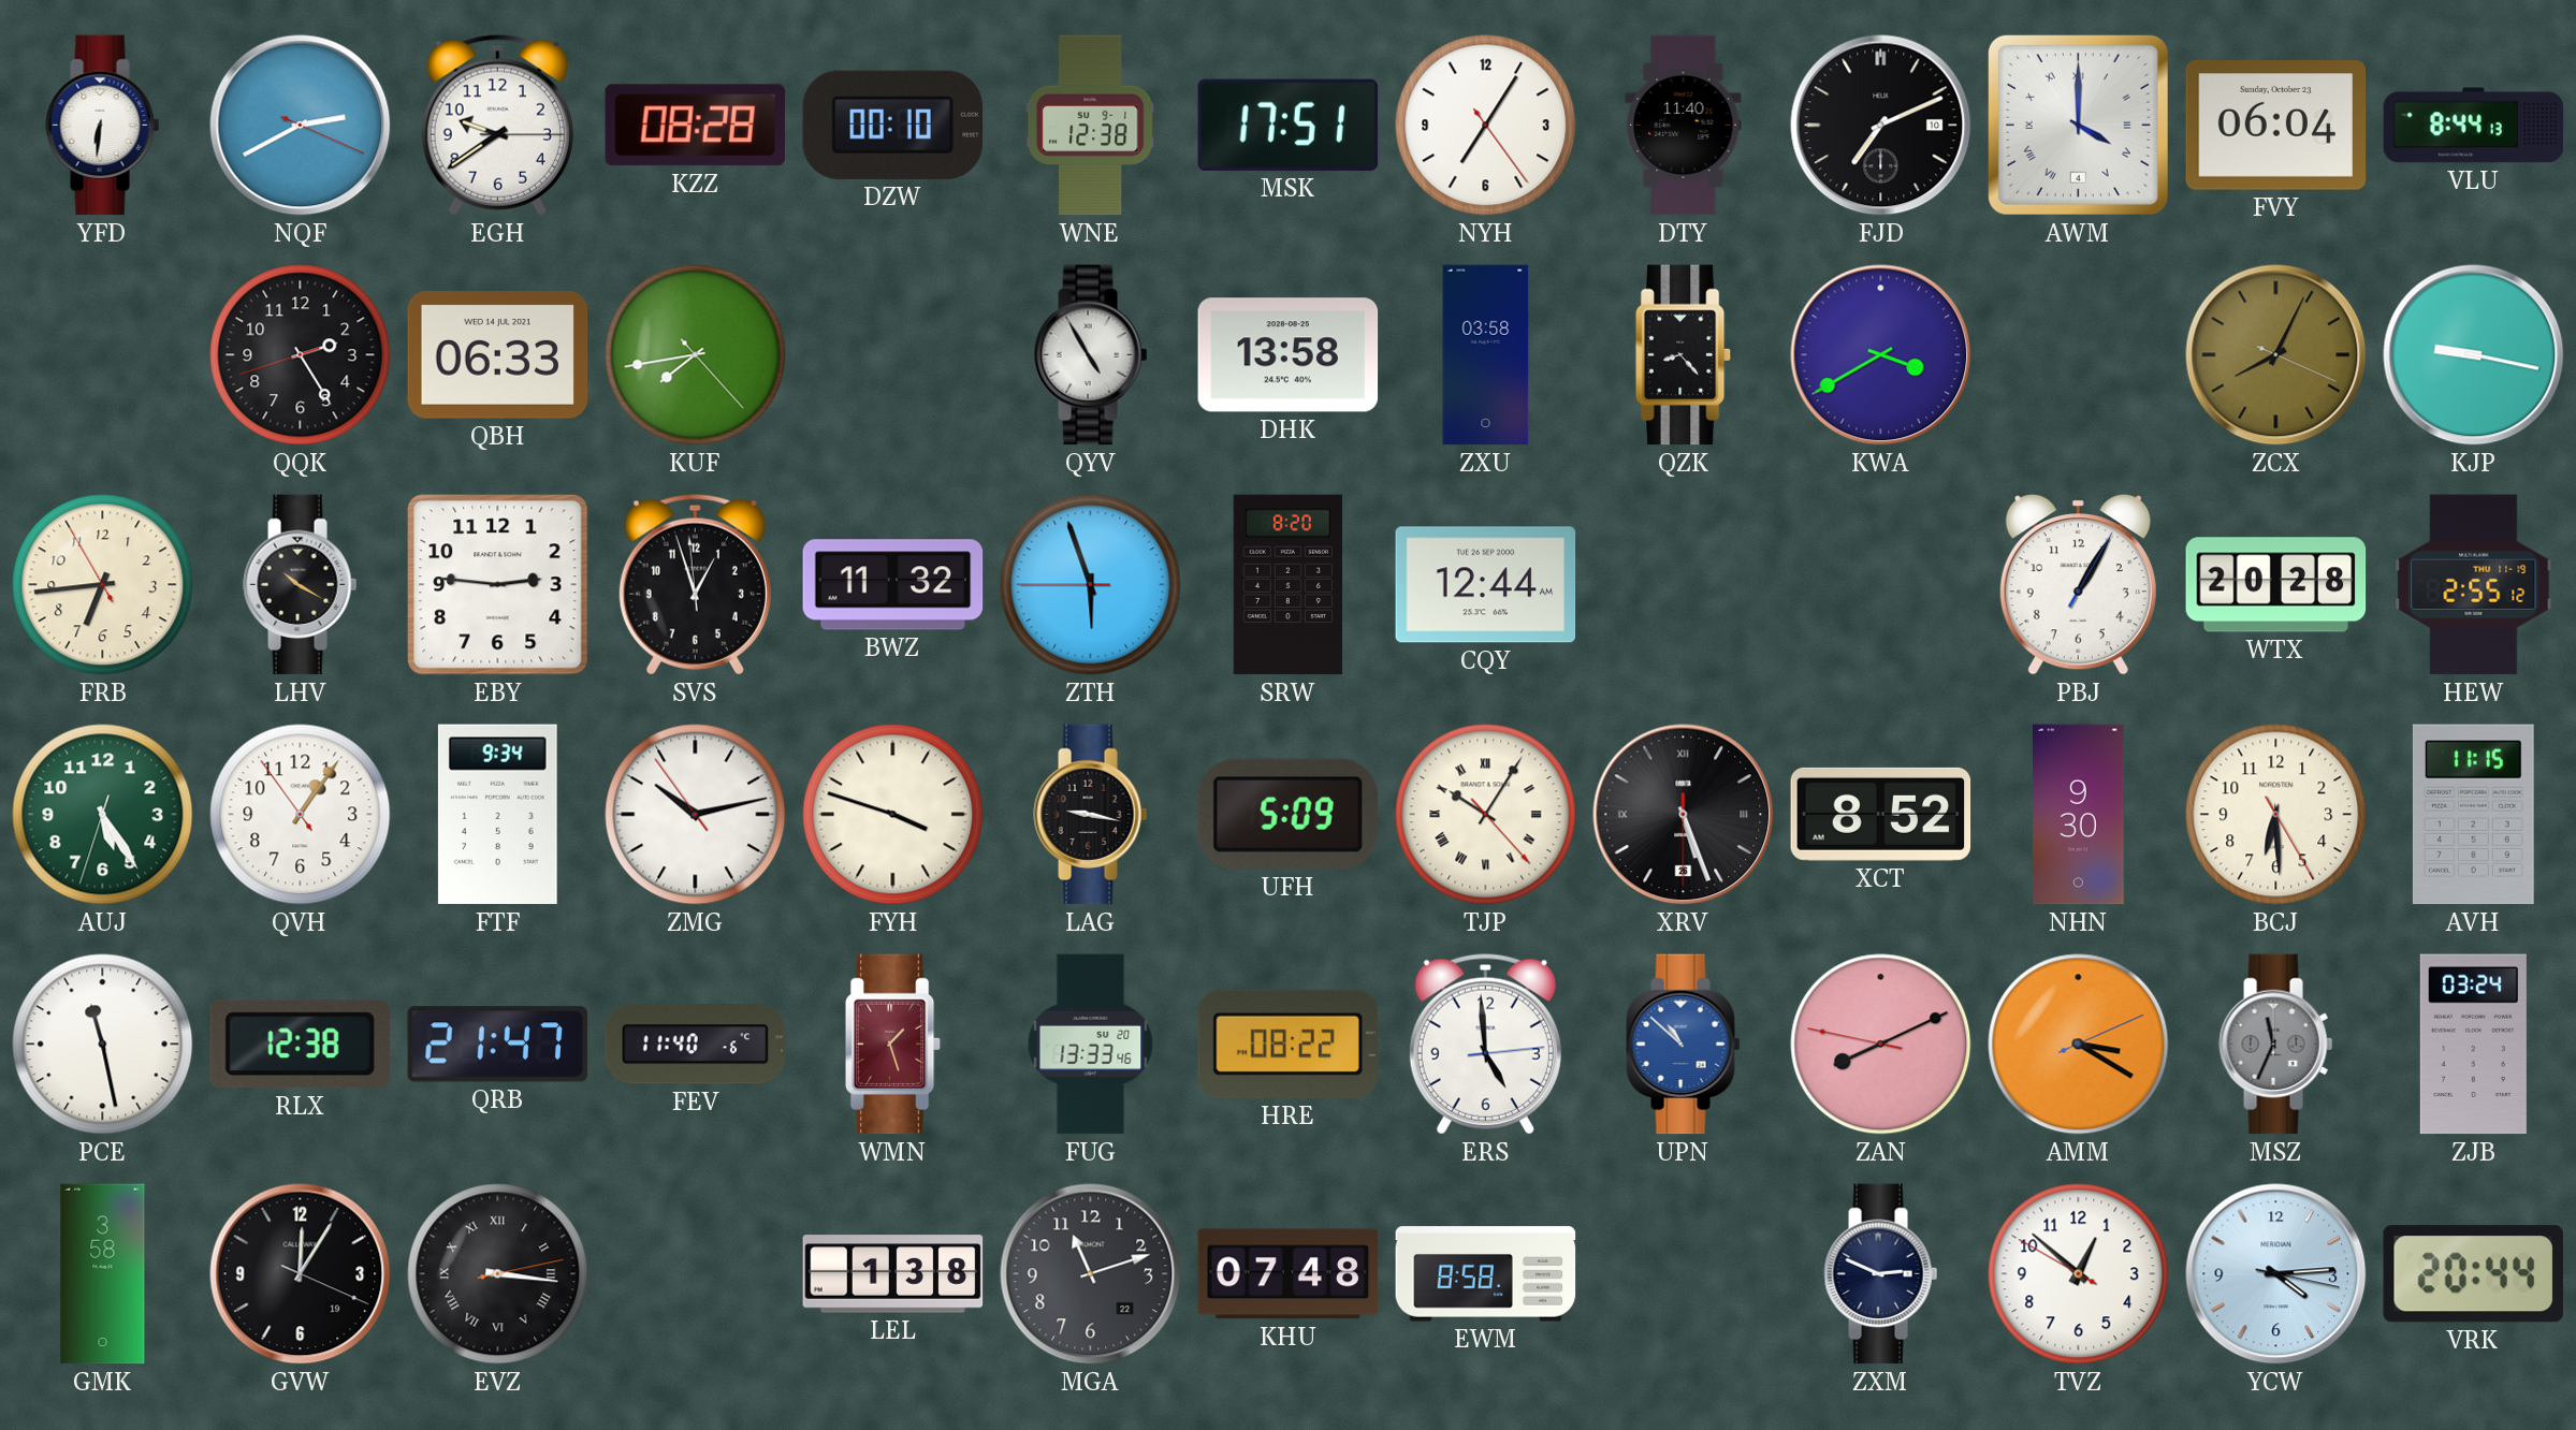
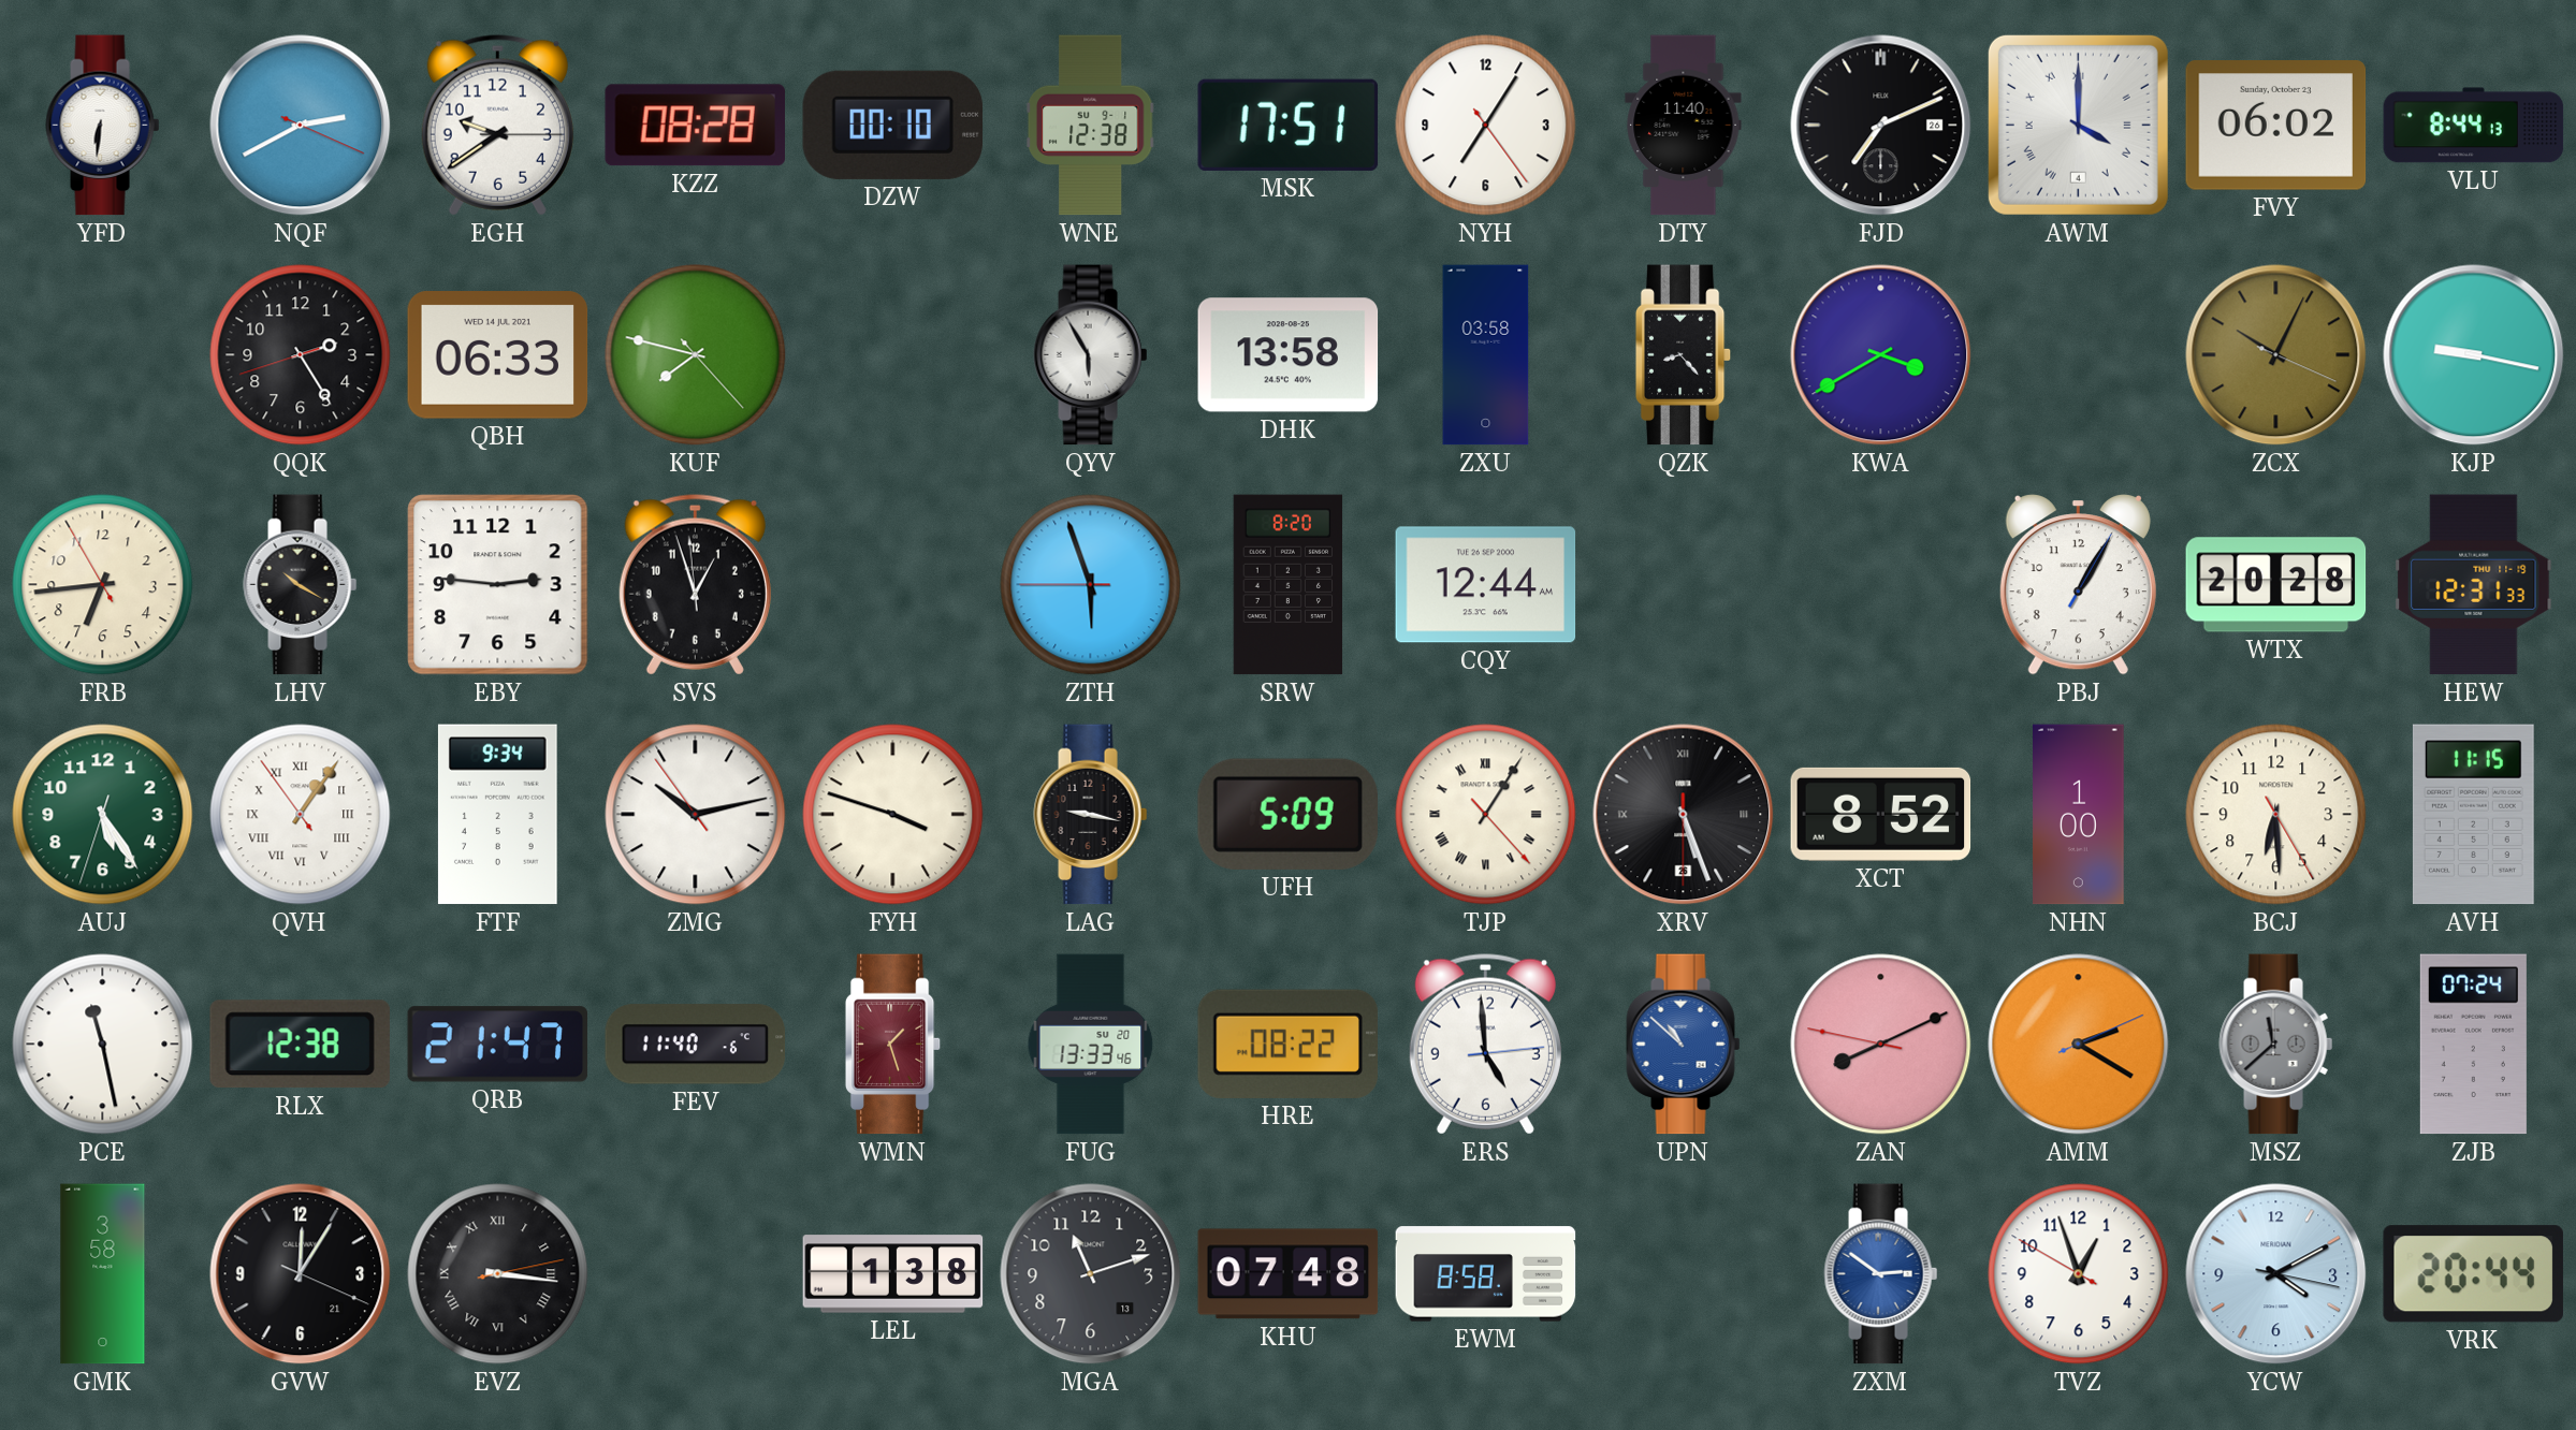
FJD date: 10 -> 26
FVY: 06:04 -> 06:02
KUF: 7:43 -> 7:47
QYV: 4:55 -> 5:55
ZCX: 8:04 -> 10:04
BWZ: 11:32 -> none
HEW: 2:55 -> 12:31
QVH numerals: Arabic -> Roman
TJP: 10:05 -> 1:05
NHN: 9:30 -> 1:00
AMM: 3:20 -> 2:20
MSZ: 11:34 -> 11:38
ZJB: 03:24 -> 07:24
GVW date: 19 -> 21
MGA date: 22 -> 13
ZXM: 2:49 -> 2:51
ZXM dial: navy -> blue
TVZ: 12:51 -> 12:56
YCW: 4:14 -> 4:10
